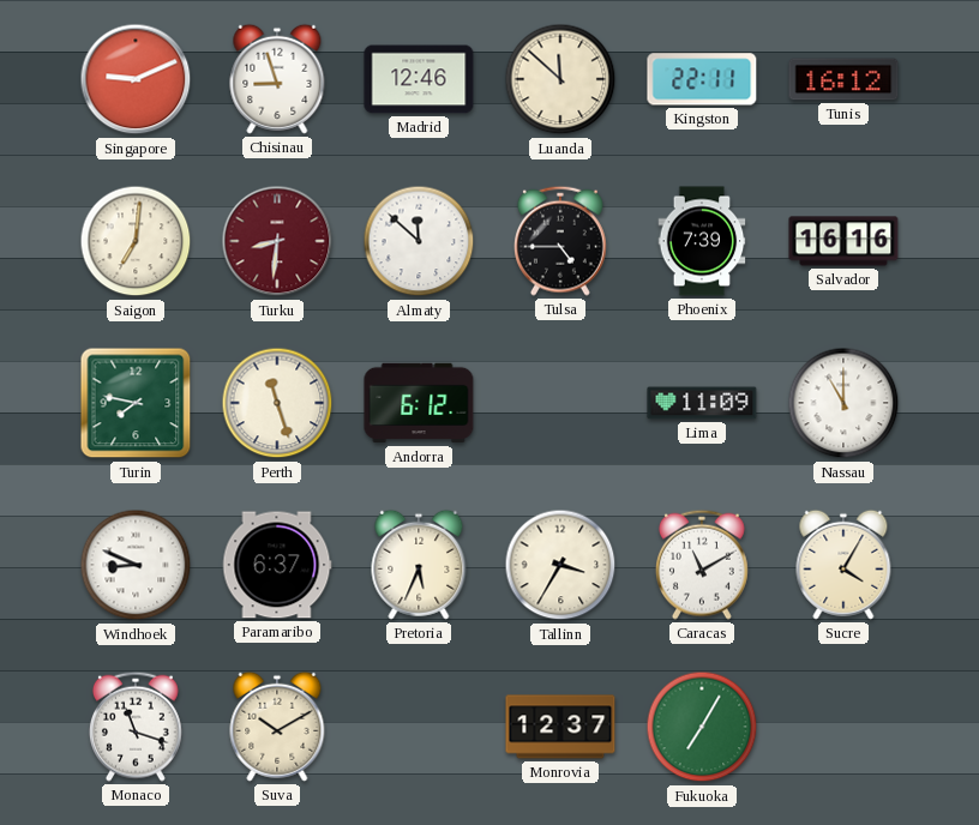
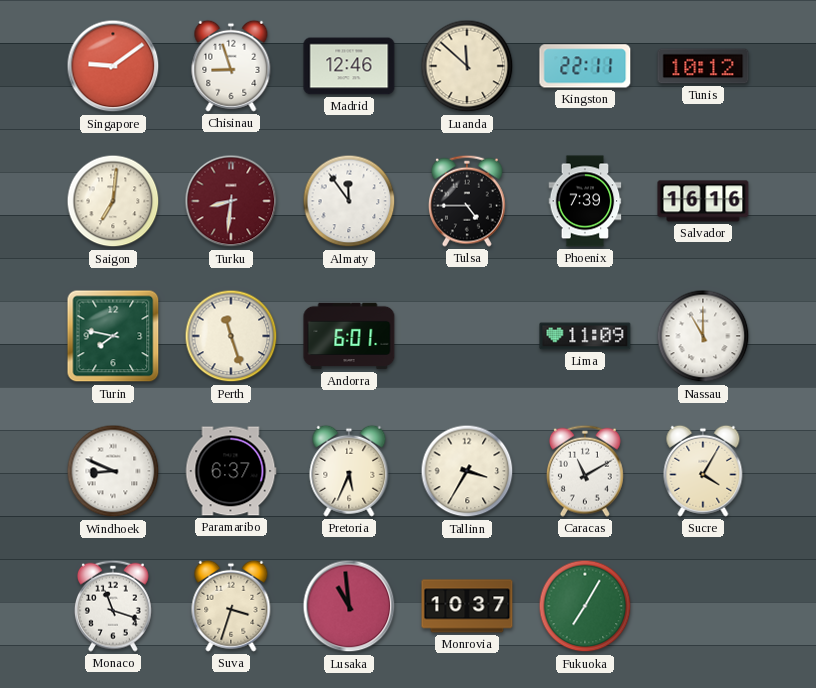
Singapore: 9:11 -> 9:09
Tunis: 16:12 -> 10:12
Almaty: 11:52 -> 11:54
Andorra: 6:12 -> 6:01
Suva: 10:10 -> 3:33
Lusaka: none -> 10:59
Monrovia: 12:37 -> 10:37
